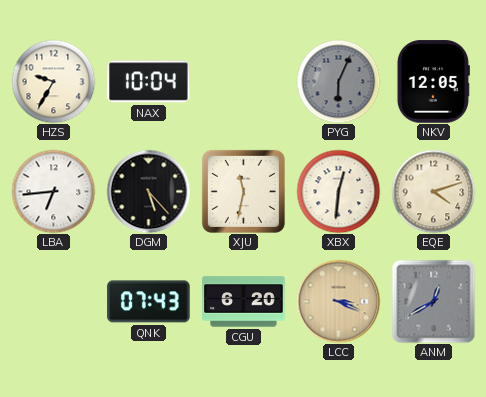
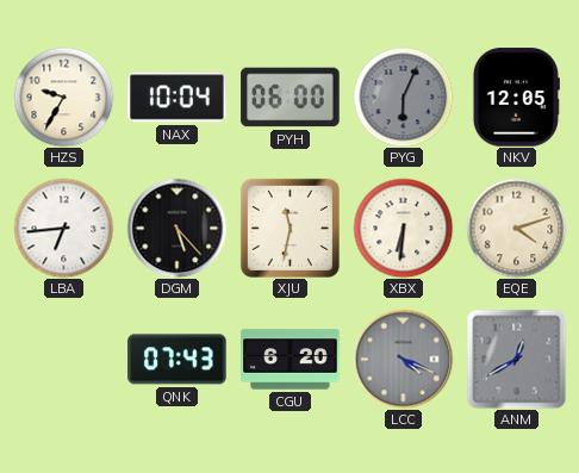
PYH: none -> 06:00
XBX: 12:31 -> 6:31
LCC: 3:19 -> 4:19
LCC dial: champagne -> grey
